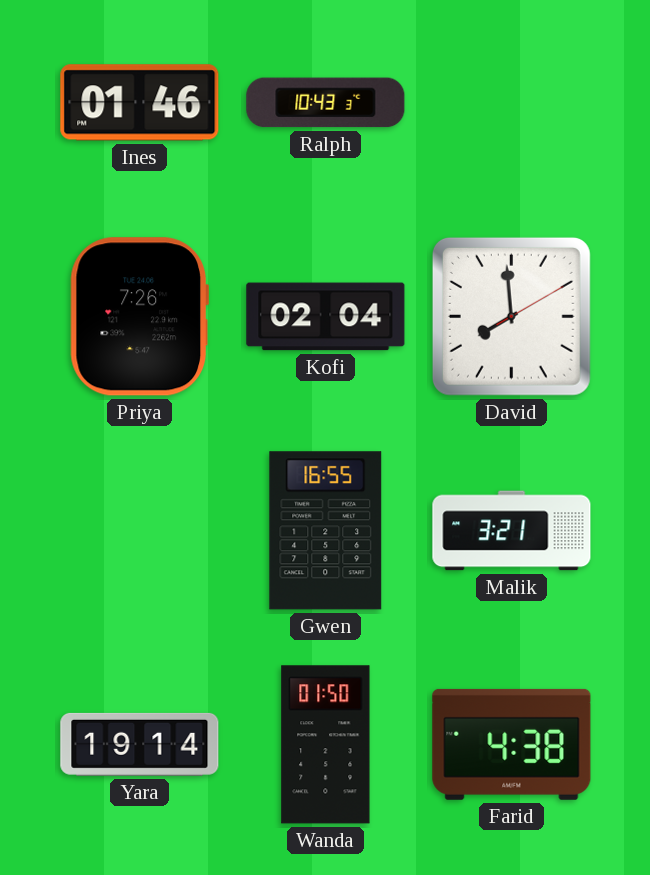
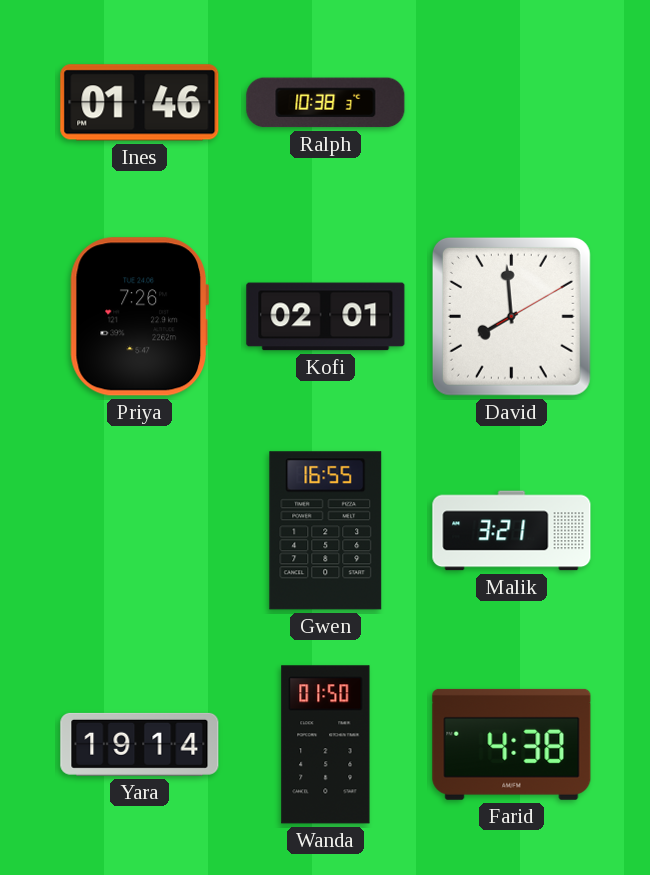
Ralph: 10:43 -> 10:38
Kofi: 02:04 -> 02:01
